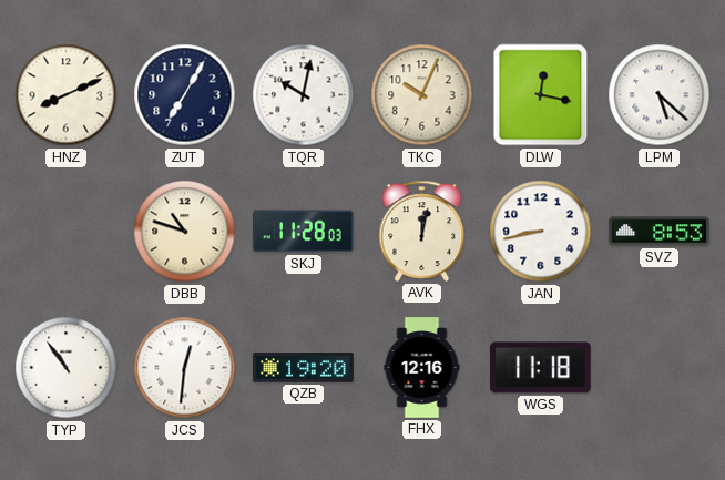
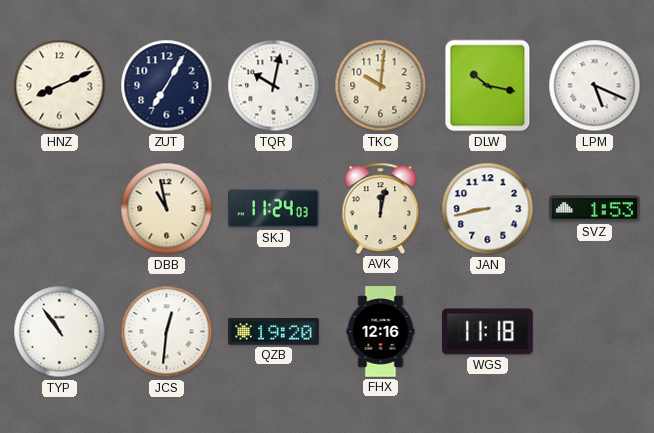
TKC: 10:04 -> 10:01
DLW: 12:17 -> 10:17
LPM: 5:22 -> 5:19
DBB: 10:48 -> 10:58
SKJ: 11:28 -> 11:24
SVZ: 8:53 -> 1:53
